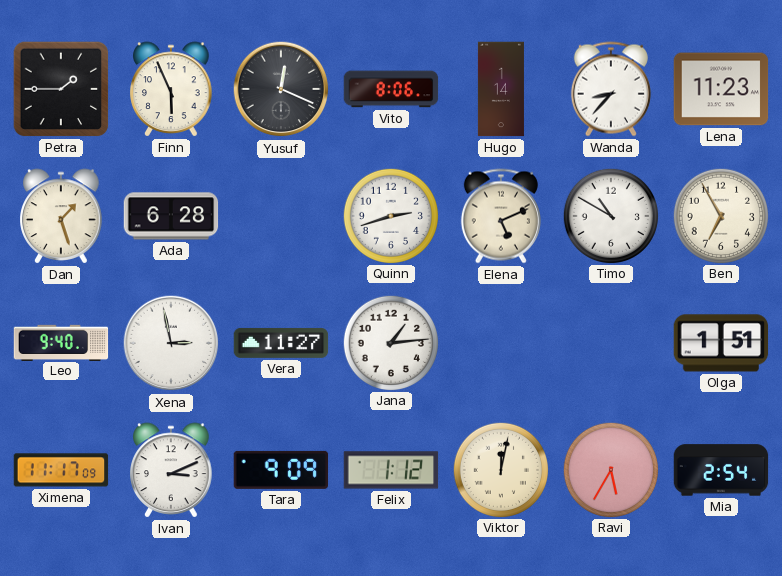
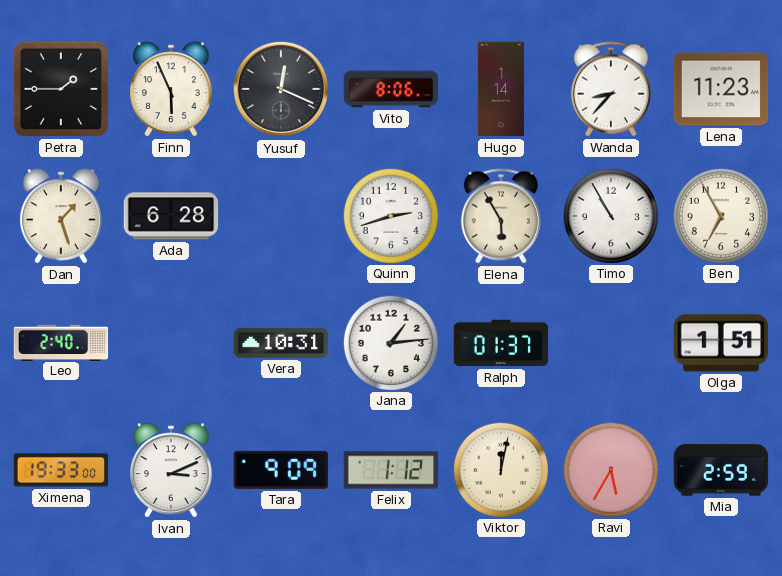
Elena: 5:11 -> 5:55
Timo: 10:50 -> 10:55
Leo: 9:40 -> 2:40
Xena: 2:58 -> none
Vera: 11:27 -> 10:31
Ralph: none -> 01:37
Ximena: 11:17 -> 19:33
Mia: 2:54 -> 2:59
